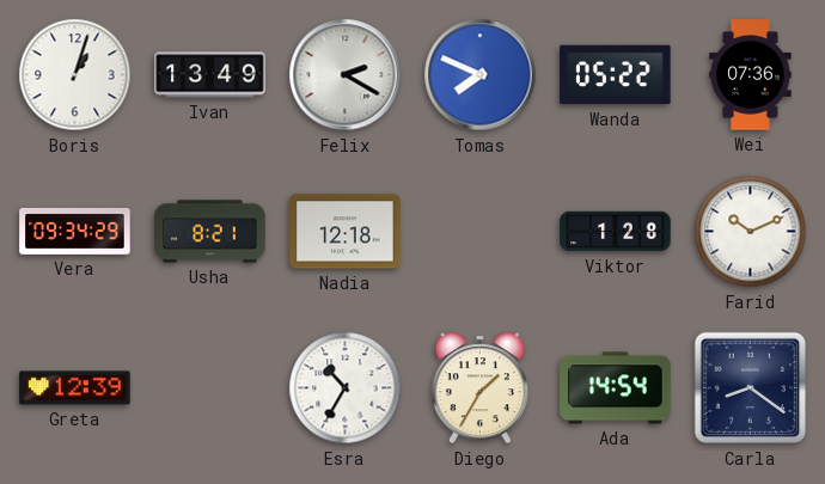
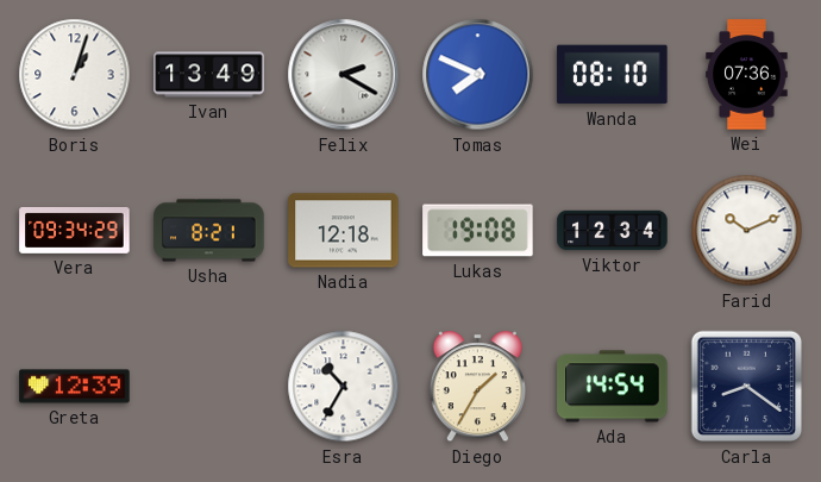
Wanda: 05:22 -> 08:10
Lukas: none -> 19:08
Viktor: 1:28 -> 12:34
